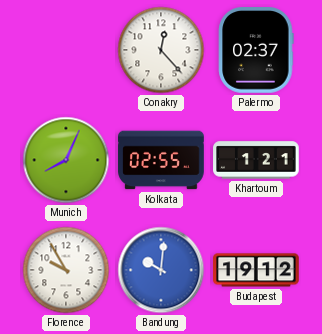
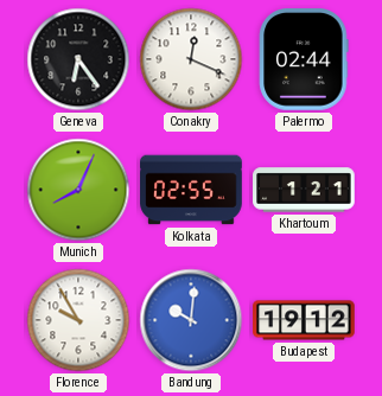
Geneva: none -> 6:24
Conakry: 12:23 -> 12:19
Palermo: 02:37 -> 02:44
